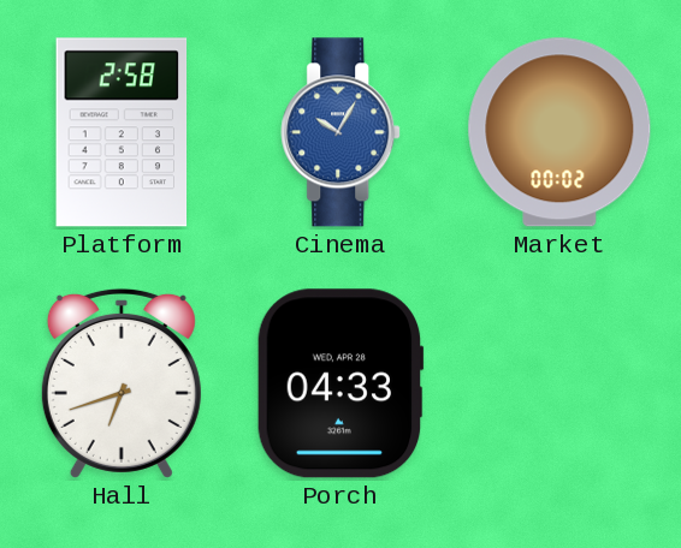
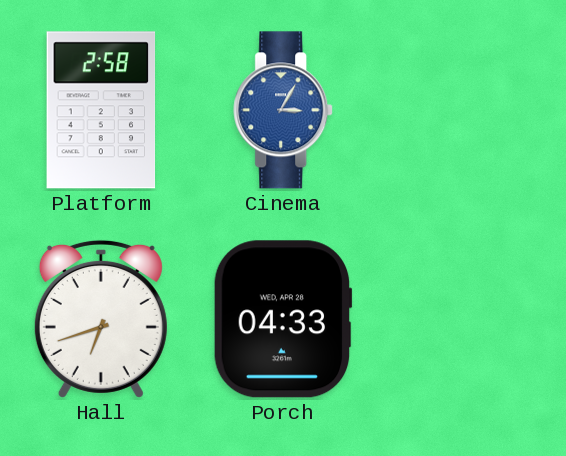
Cinema: 10:05 -> 3:05
Market: 00:02 -> none
